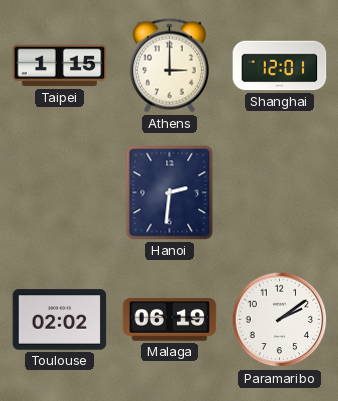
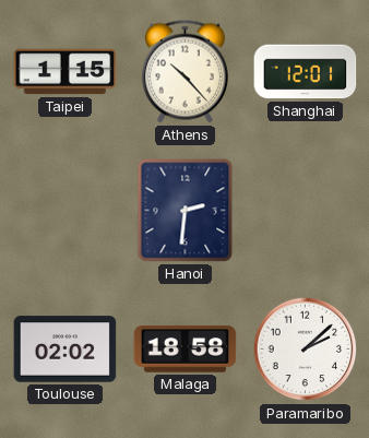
Athens: 3:00 -> 10:23
Malaga: 06:19 -> 18:58
Paramaribo: 2:09 -> 2:08
